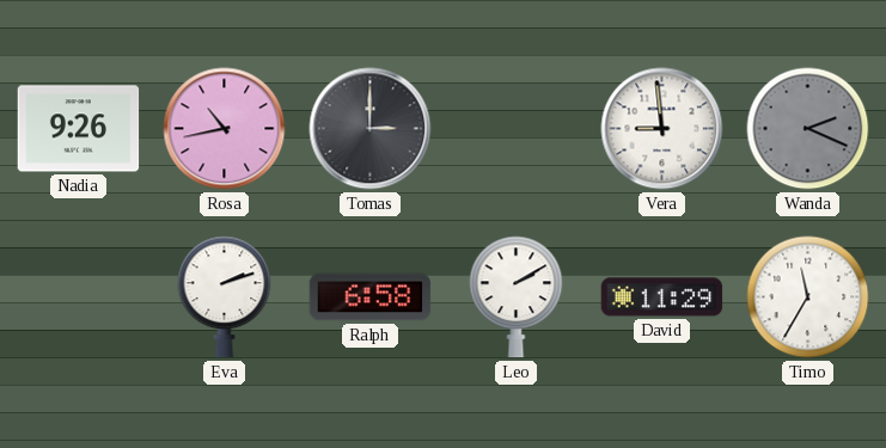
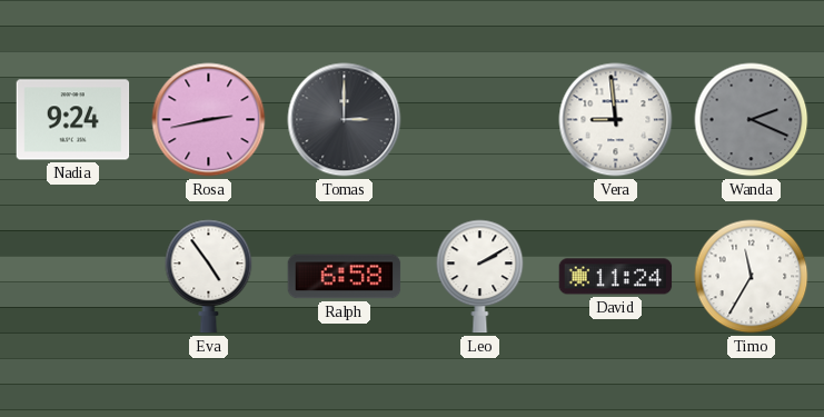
Nadia: 9:26 -> 9:24
Rosa: 10:43 -> 2:43
Eva: 2:12 -> 4:54
David: 11:29 -> 11:24
